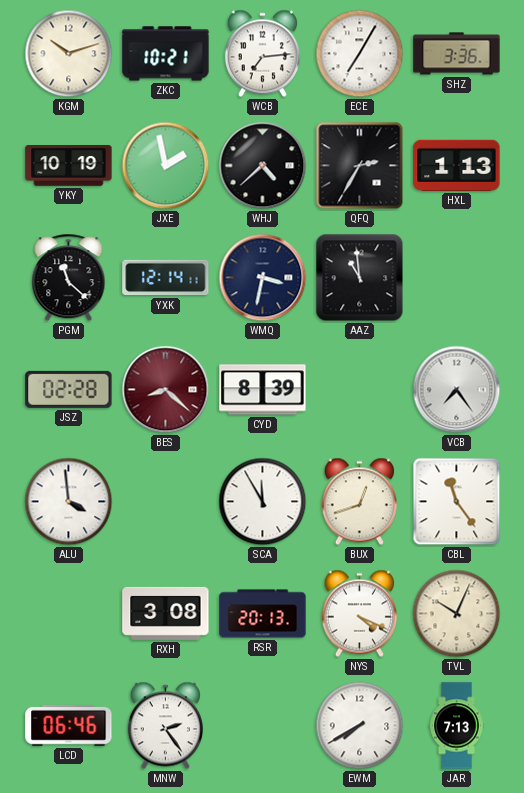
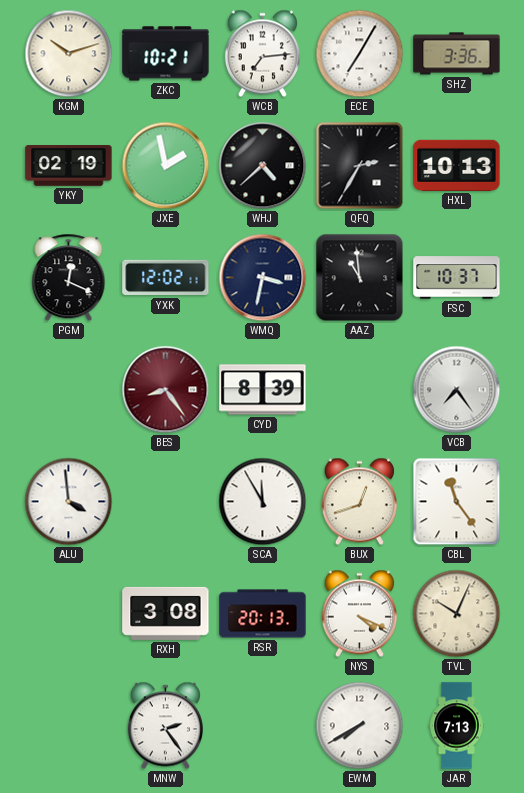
YKY: 10:19 -> 02:19
HXL: 1:13 -> 10:13
PGM: 11:22 -> 12:19
YXK: 12:14 -> 12:02
FSC: none -> 10:37
JSZ: 02:28 -> none
BES: 8:22 -> 8:24
LCD: 06:46 -> none
